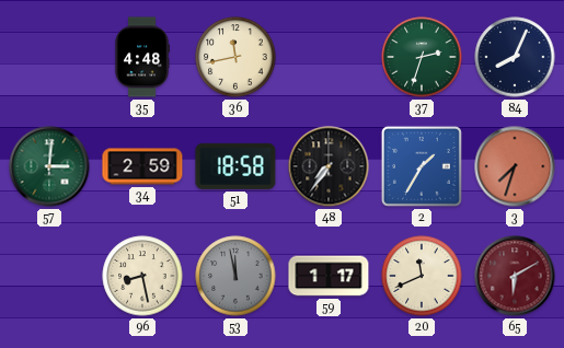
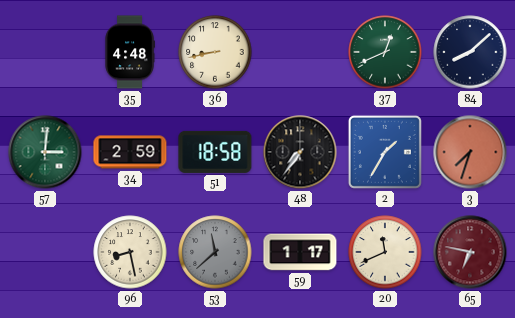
36: 11:43 -> 8:43
37: 2:33 -> 12:41
84: 8:04 -> 8:08
53: 11:58 -> 11:38
65: 6:10 -> 6:47
